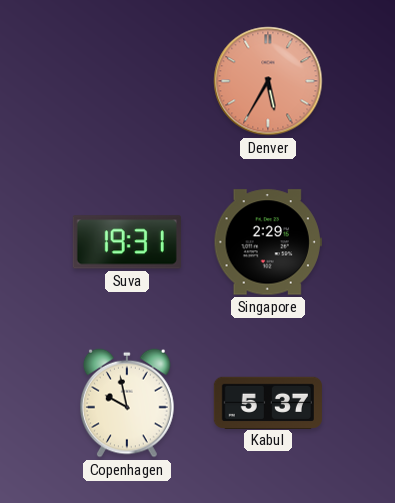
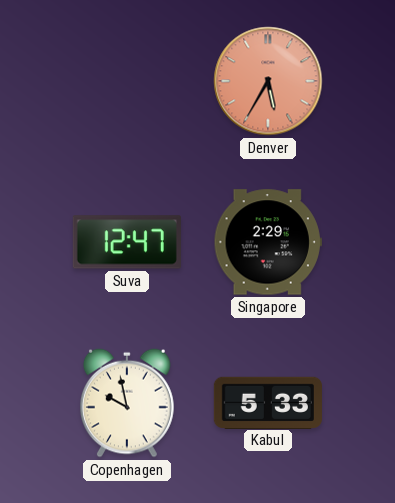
Suva: 19:31 -> 12:47
Kabul: 5:37 -> 5:33
